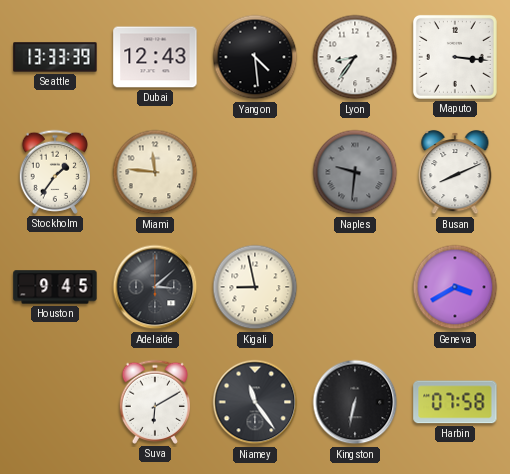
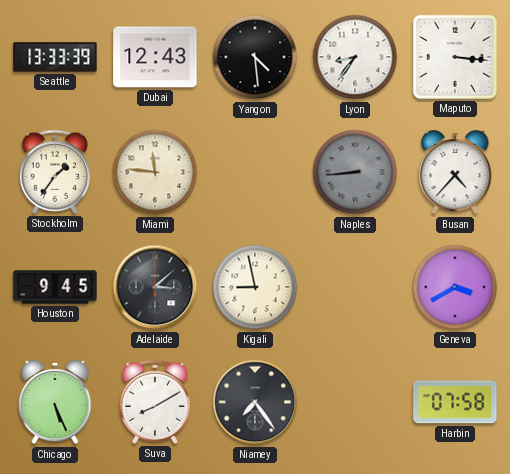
Naples: 9:31 -> 8:44
Busan: 8:11 -> 4:37
Chicago: none -> 5:26
Suva: 6:10 -> 8:10
Niamey: 11:24 -> 7:24
Kingston: 6:32 -> none
